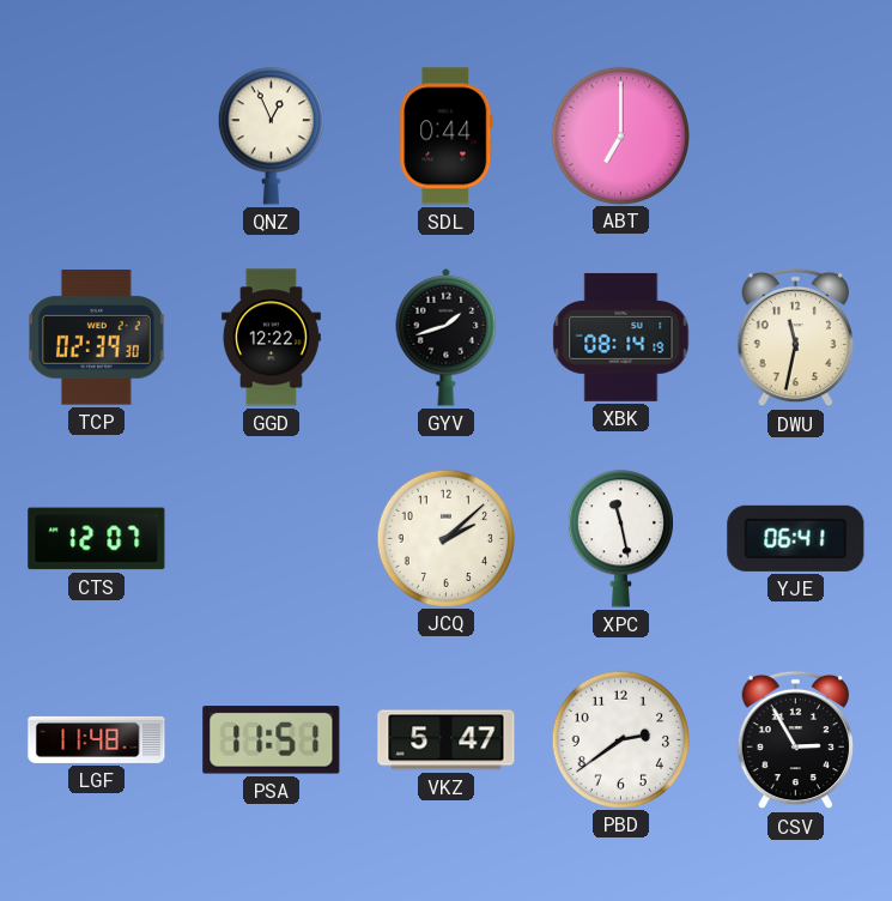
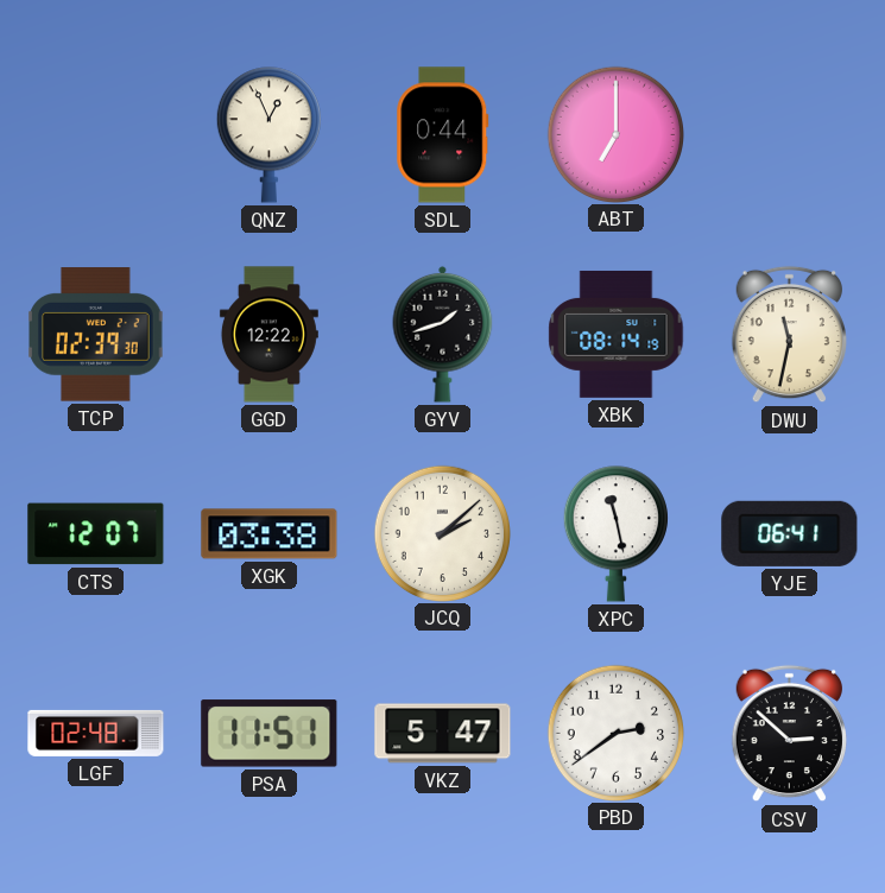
XGK: none -> 03:38
LGF: 11:48 -> 02:48
CSV: 2:55 -> 2:52
